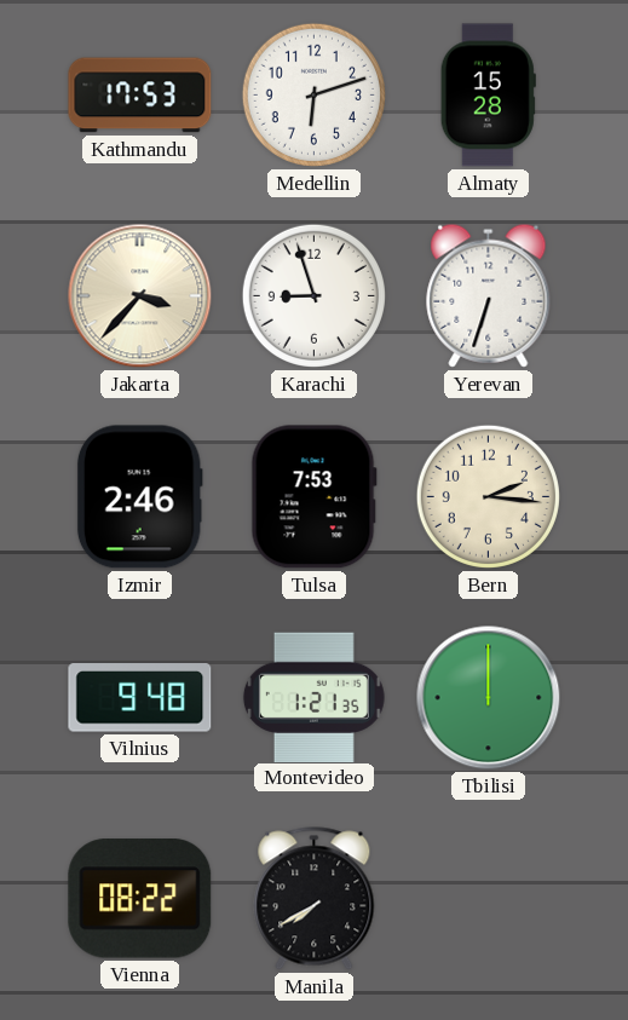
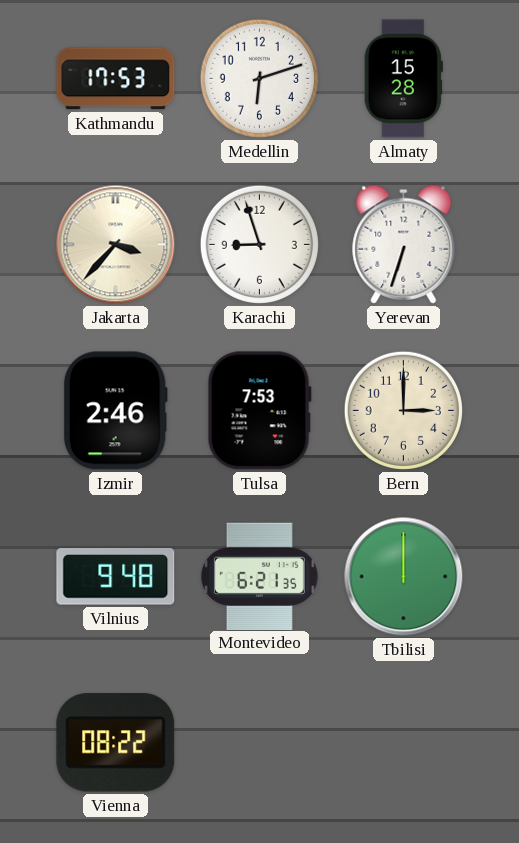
Bern: 2:16 -> 3:00
Montevideo: 1:21 -> 6:21
Manila: 7:40 -> none
